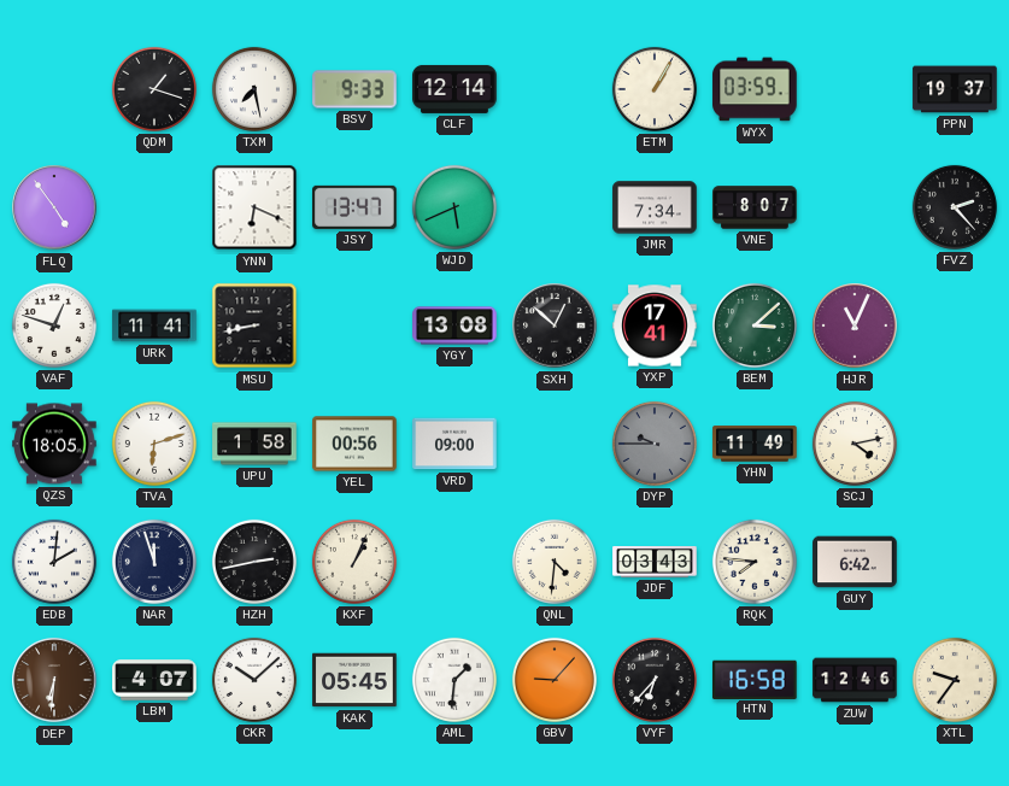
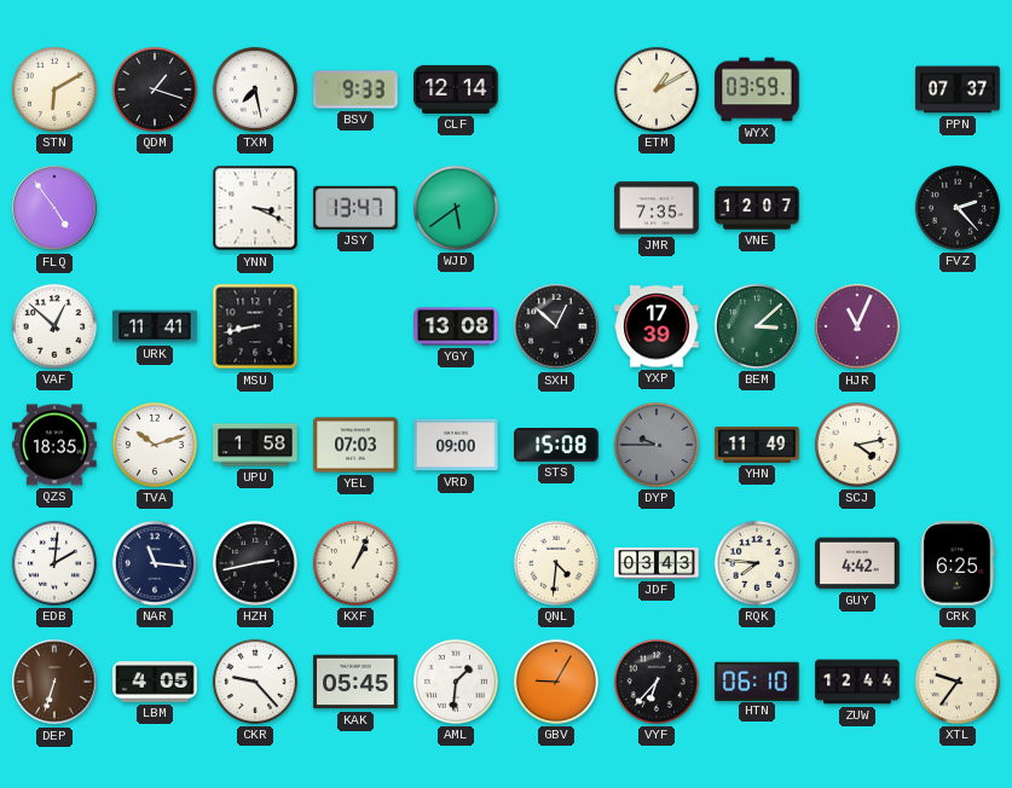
STN: none -> 6:10
ETM: 1:05 -> 1:10
PPN: 19:37 -> 07:37
YNN: 6:19 -> 3:19
WJD: 5:41 -> 5:39
JMR: 7:34 -> 7:35
VNE: 8:07 -> 12:07
VAF: 12:48 -> 12:52
YXP: 17:41 -> 17:39
QZS: 18:05 -> 18:35
TVA: 6:12 -> 10:12
YEL: 00:56 -> 07:03
STS: none -> 15:08
NAR: 11:57 -> 11:16
GUY: 6:42 -> 4:42
CRK: none -> 6:25
DEP: 6:31 -> 6:33
LBM: 4:07 -> 4:05
CKR: 10:08 -> 9:23
GBV: 9:07 -> 9:05
HTN: 16:58 -> 06:10
ZUW: 12:46 -> 12:44
